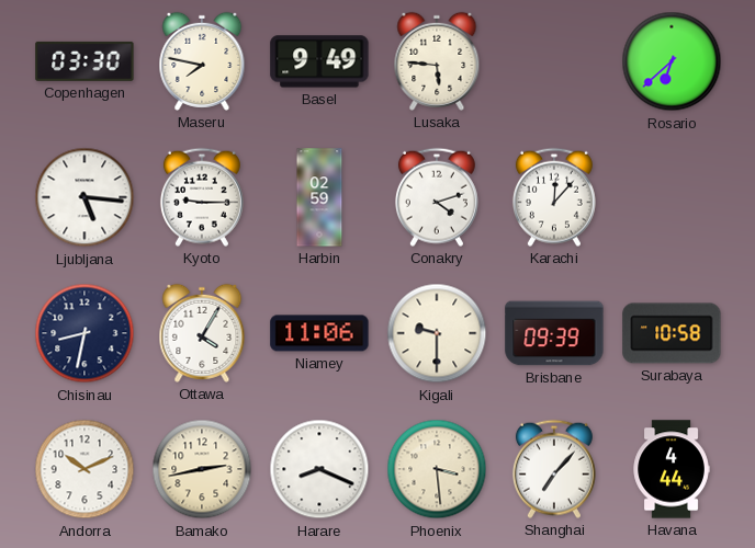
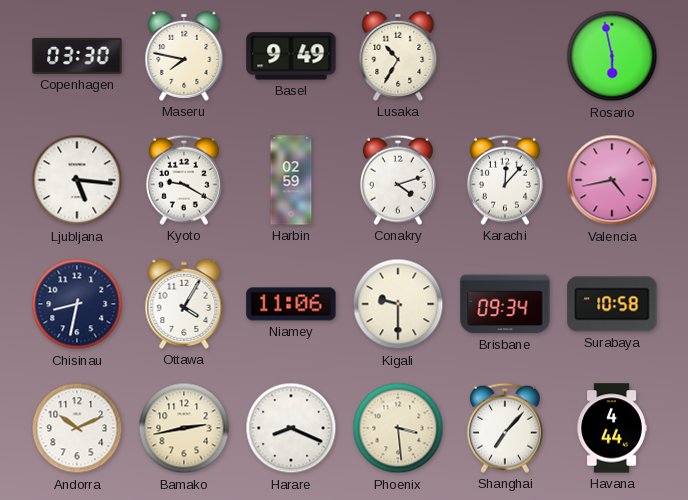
Lusaka: 5:46 -> 10:35
Rosario: 6:38 -> 5:58
Kyoto: 9:15 -> 9:20
Valencia: none -> 4:43
Brisbane: 09:39 -> 09:34
